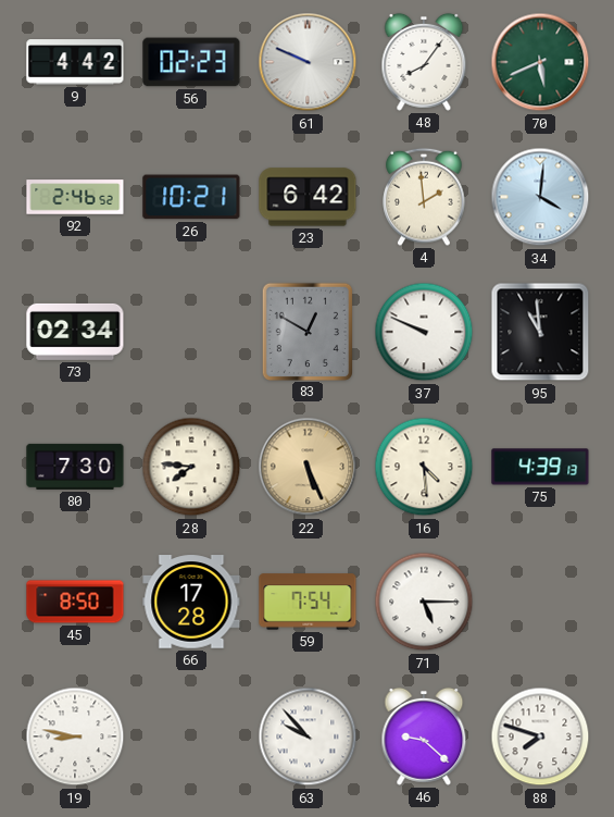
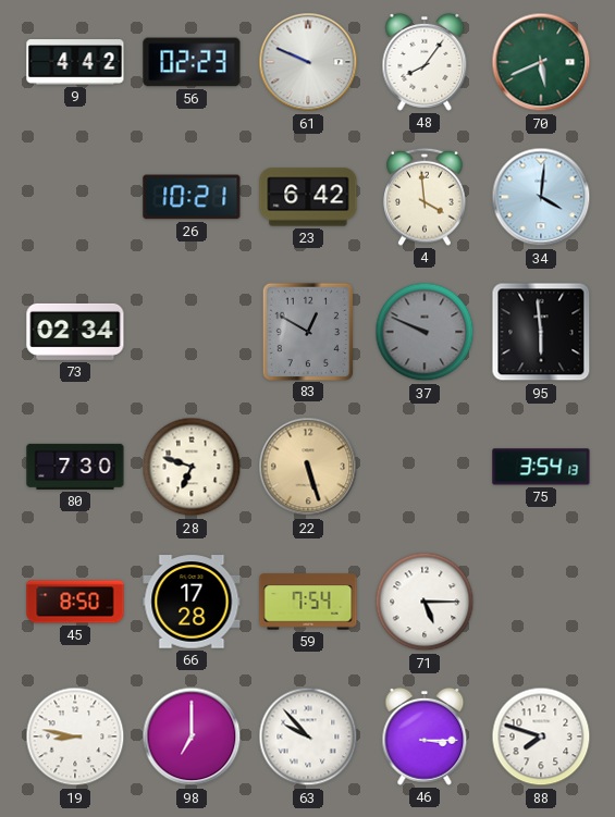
92: 2:46 -> none
4: 1:59 -> 3:59
37 dial: white -> grey
95: 10:59 -> 5:59
28: 7:46 -> 6:48
22: 5:26 -> 5:27
16: 4:29 -> none
75: 4:39 -> 3:54
98: none -> 7:00
46: 9:22 -> 3:15
